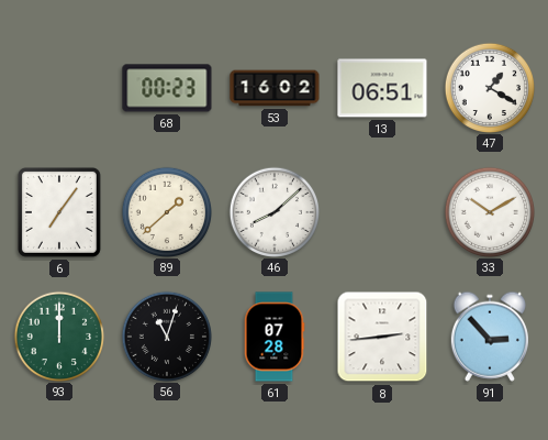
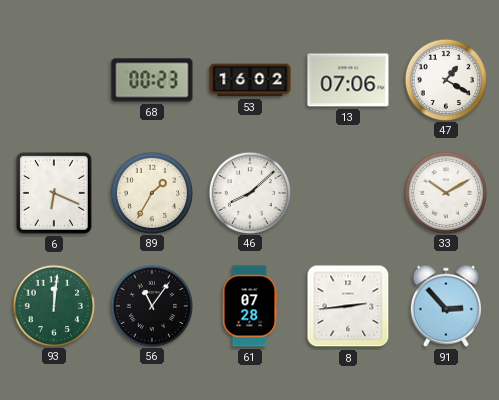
13: 06:51 -> 07:06
6: 7:06 -> 6:19
89: 1:38 -> 1:35
93: 12:00 -> 12:01
56: 11:03 -> 11:06
